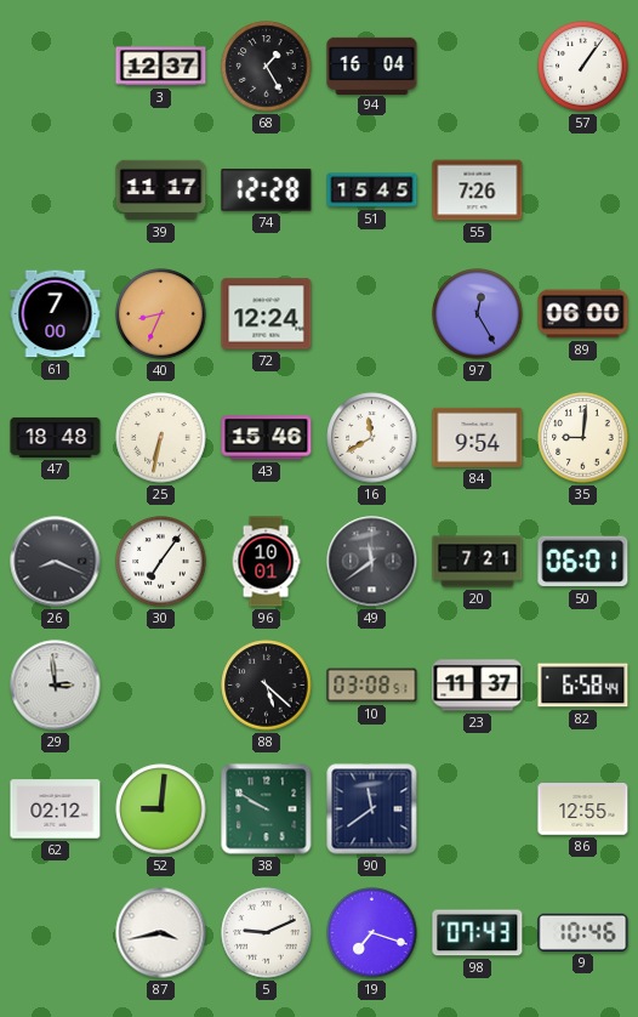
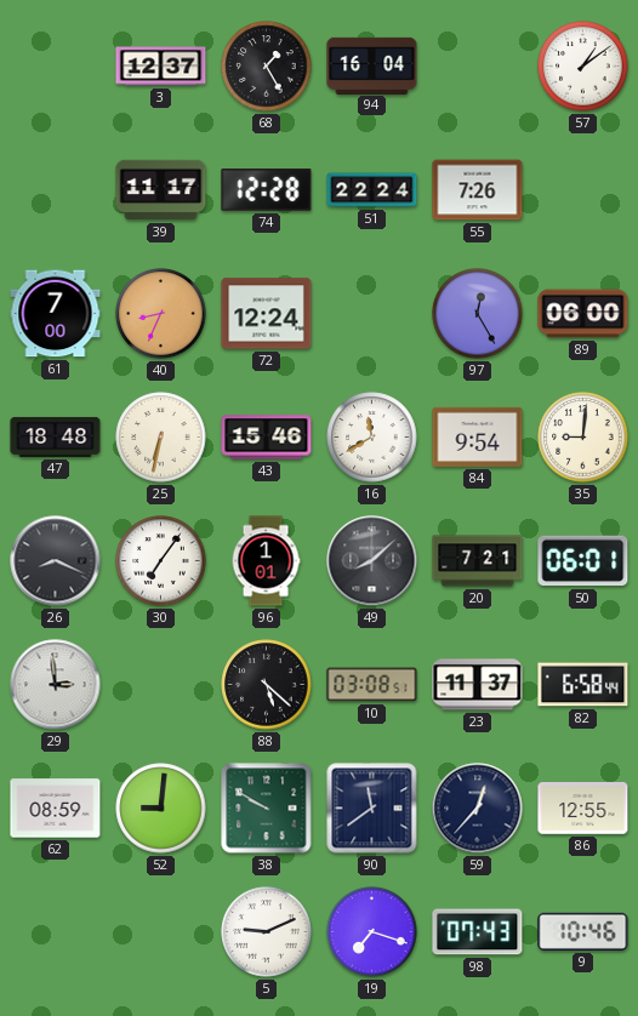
57: 1:06 -> 1:09
51: 15:45 -> 22:24
96: 10:01 -> 1:01
49: 11:39 -> 8:08
62: 02:12 -> 08:59
59: none -> 12:37
87: 3:43 -> none
